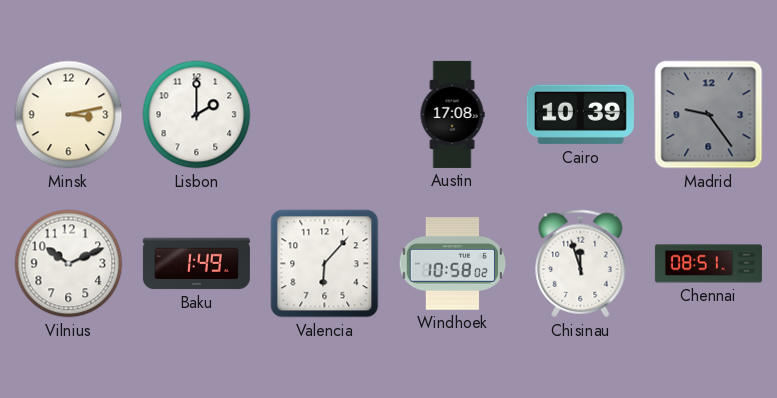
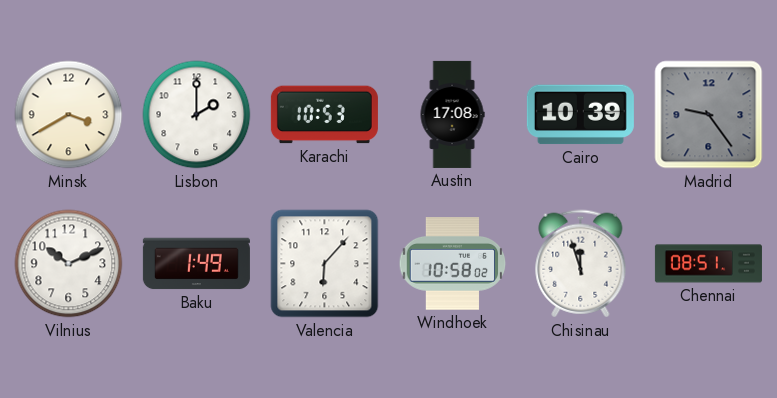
Minsk: 3:13 -> 3:40
Karachi: none -> 10:53
